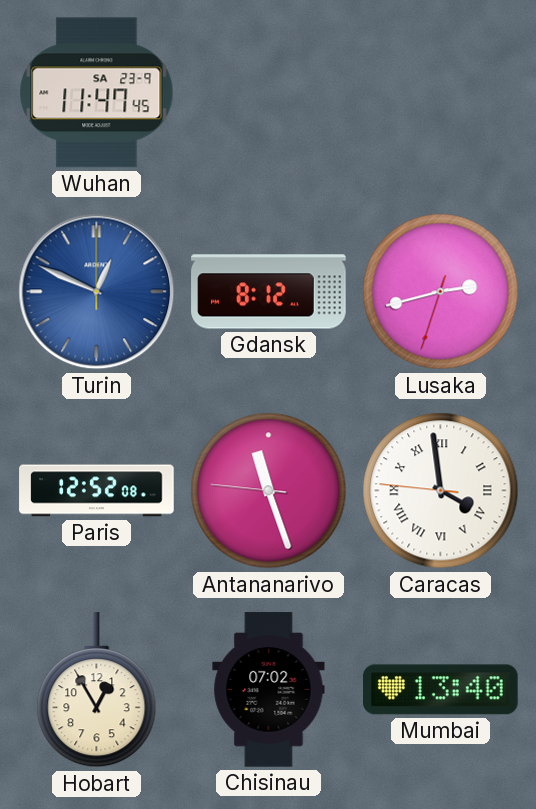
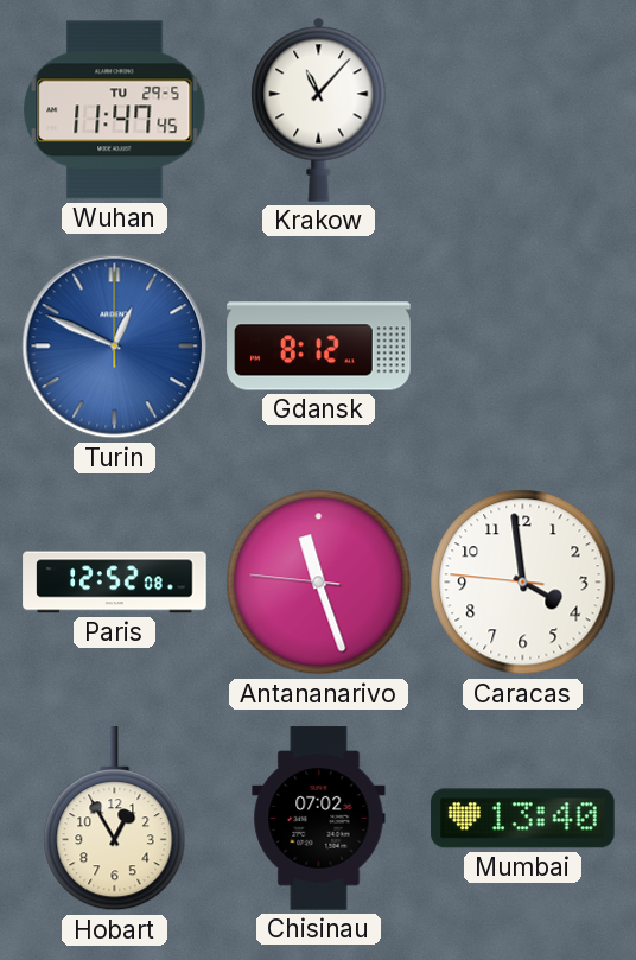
Wuhan date: SA 23-9 -> TU 29-5
Krakow: none -> 11:07
Lusaka: 2:42 -> none
Caracas numerals: Roman -> Arabic
